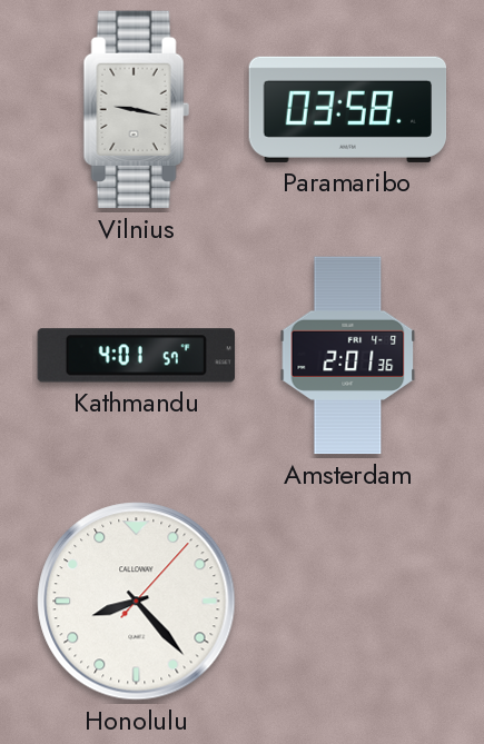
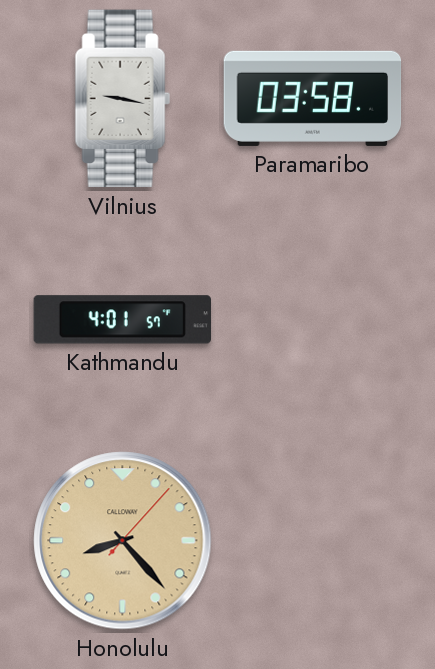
Amsterdam: 2:01 -> none
Honolulu dial: white -> champagne
